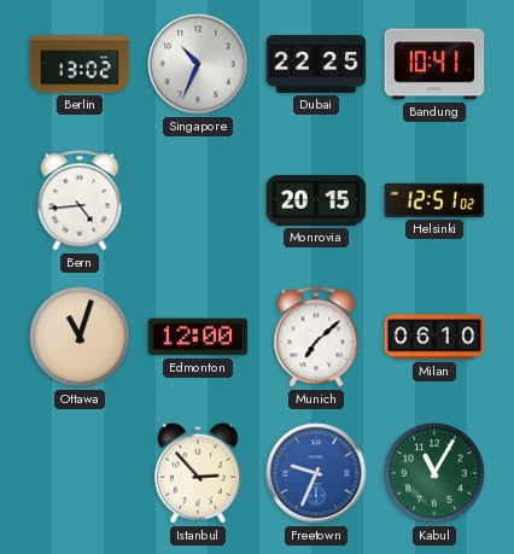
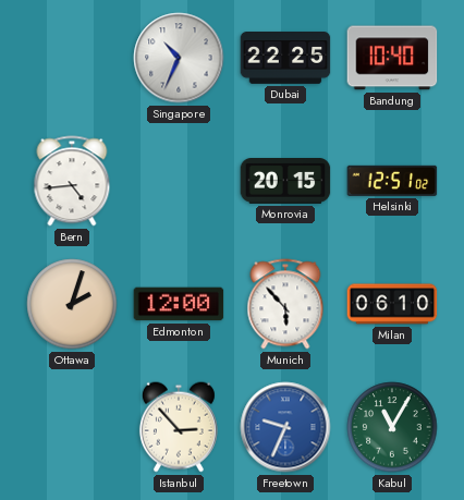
Berlin: 13:02 -> none
Bandung: 10:41 -> 10:40
Ottawa: 11:03 -> 2:03
Munich: 7:08 -> 5:53
